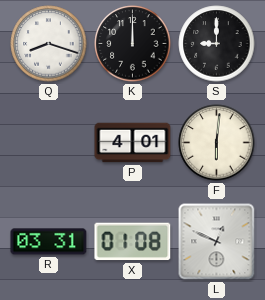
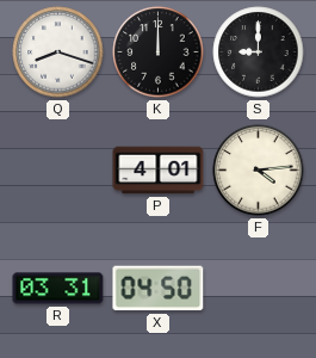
F: 6:01 -> 4:14
X: 01:08 -> 04:50
L: 12:49 -> none
